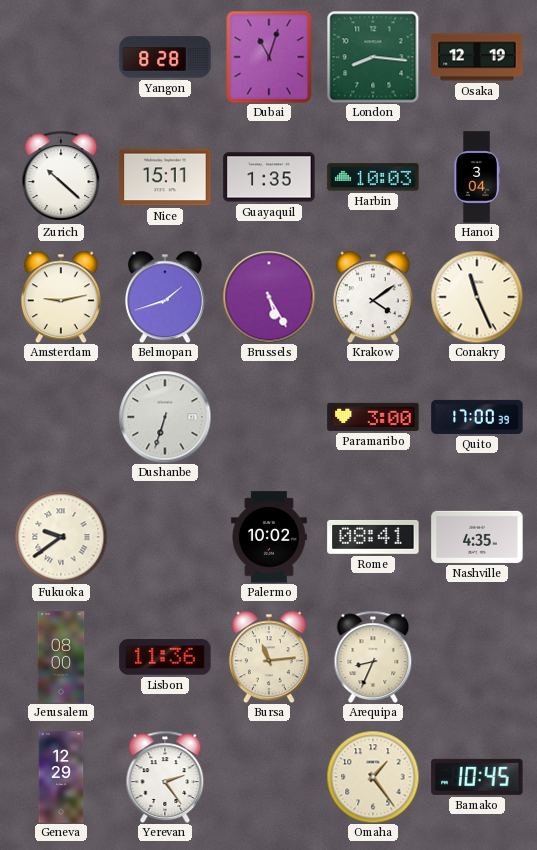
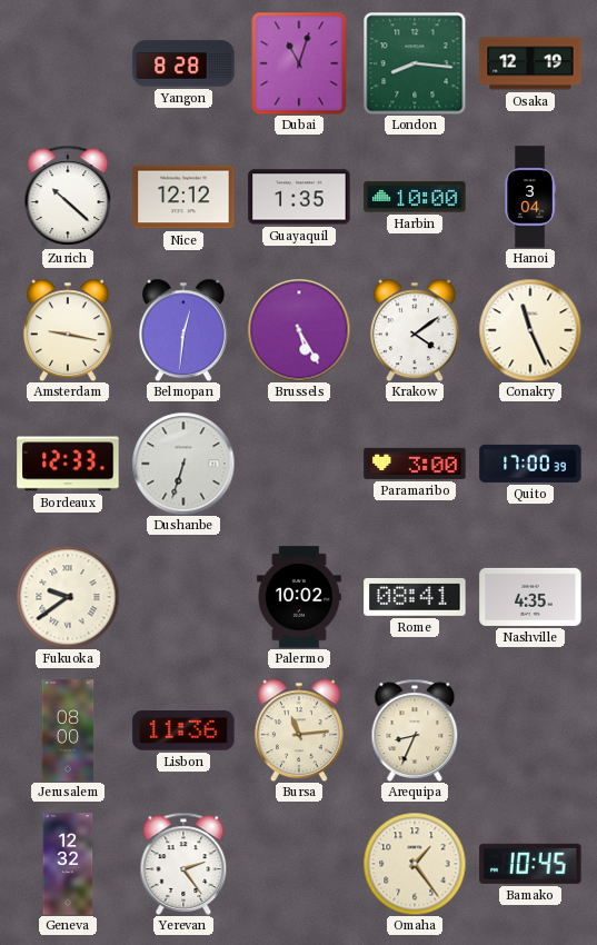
Nice: 15:11 -> 12:12
Harbin: 10:03 -> 10:00
Amsterdam: 9:13 -> 9:17
Belmopan: 1:42 -> 12:31
Bordeaux: none -> 12:33
Geneva: 12:29 -> 12:32
